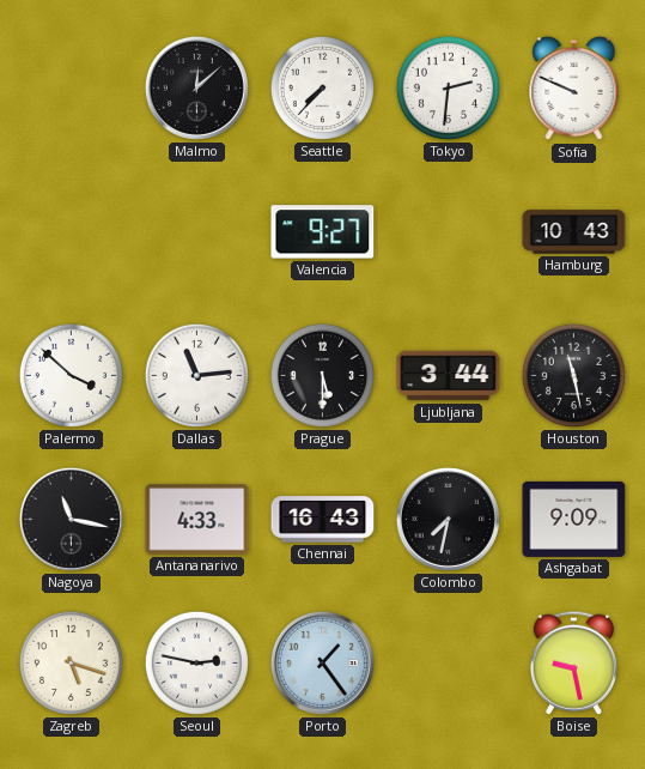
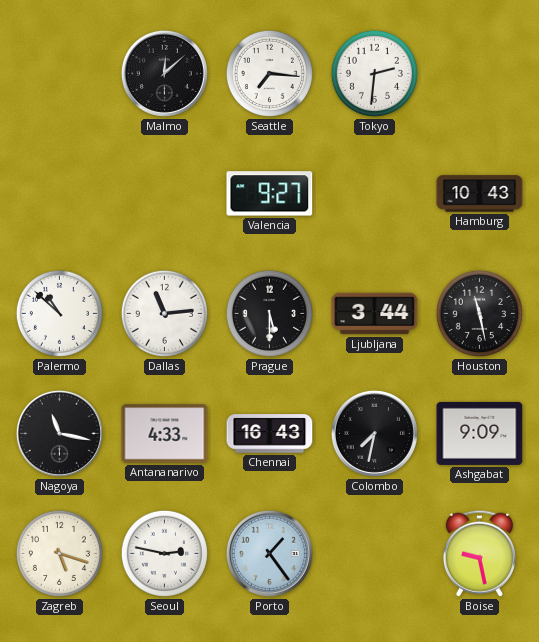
Seattle: 7:37 -> 7:16
Sofia: 9:49 -> none
Palermo: 3:52 -> 10:52
